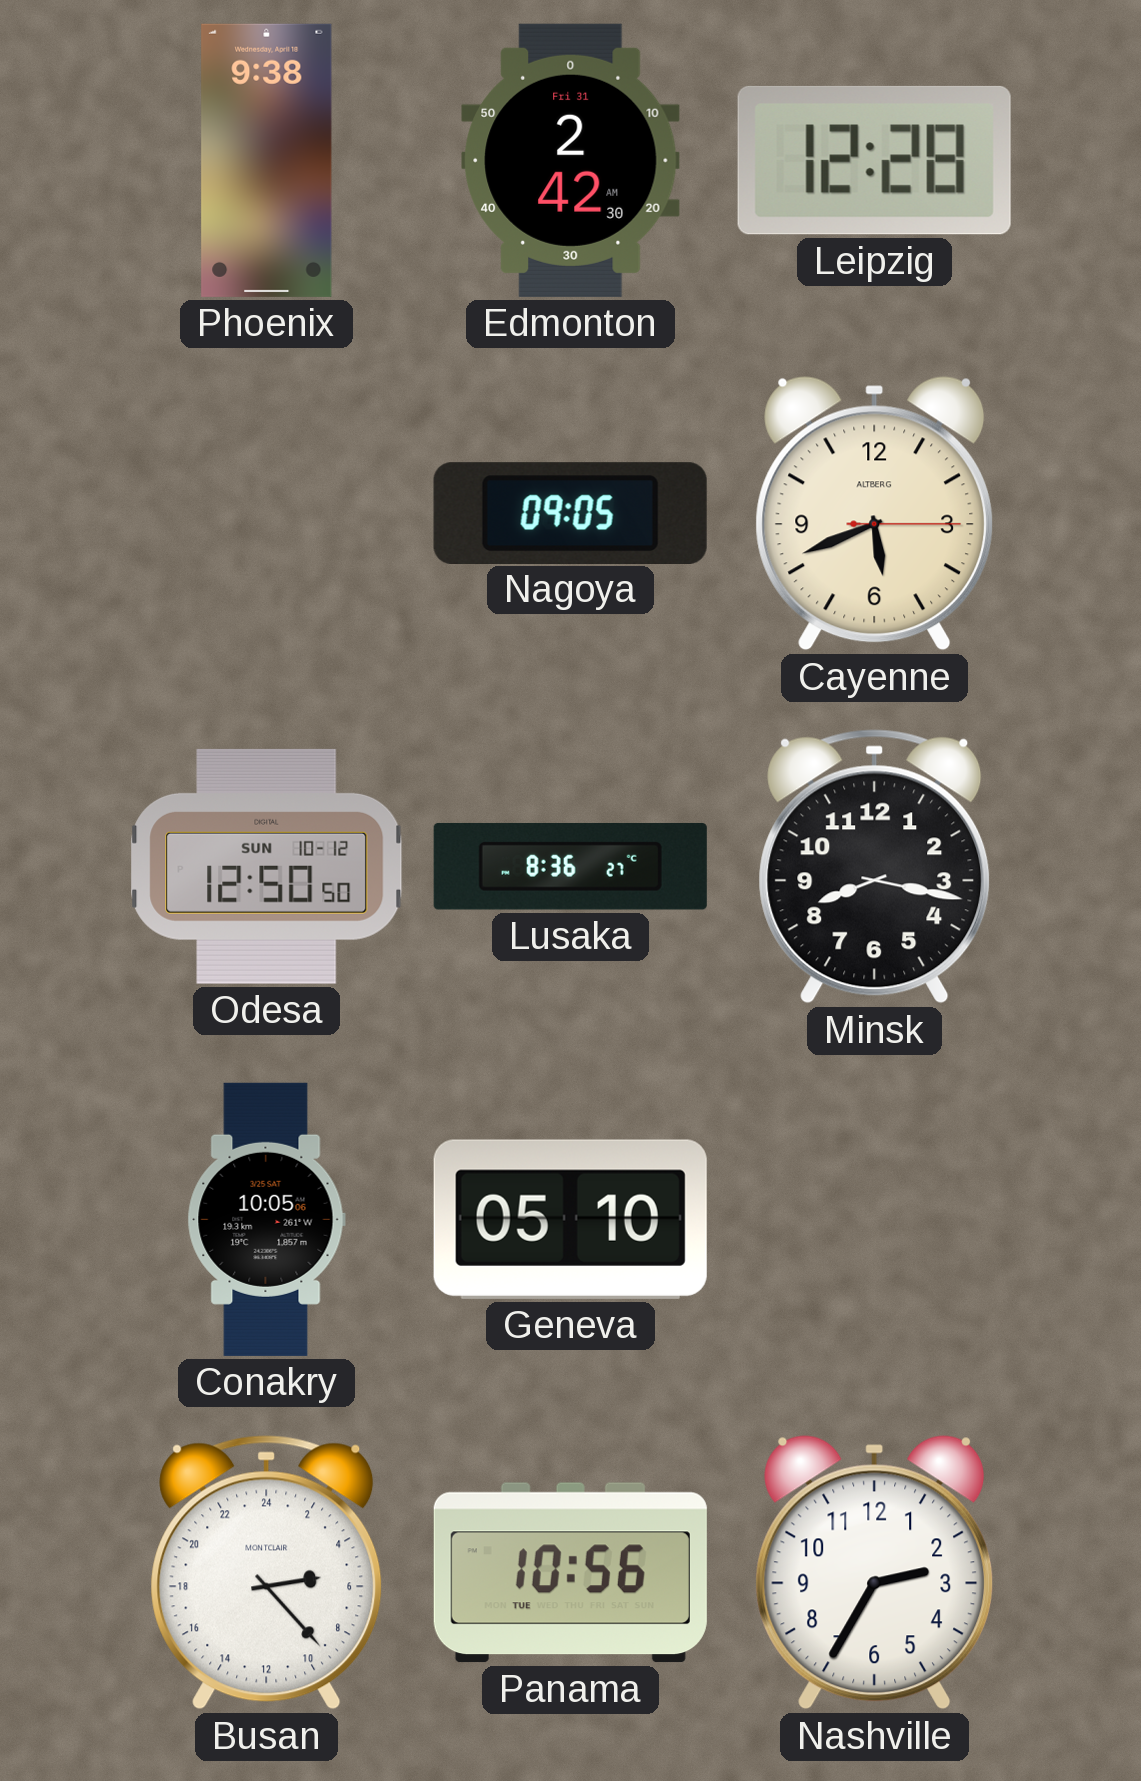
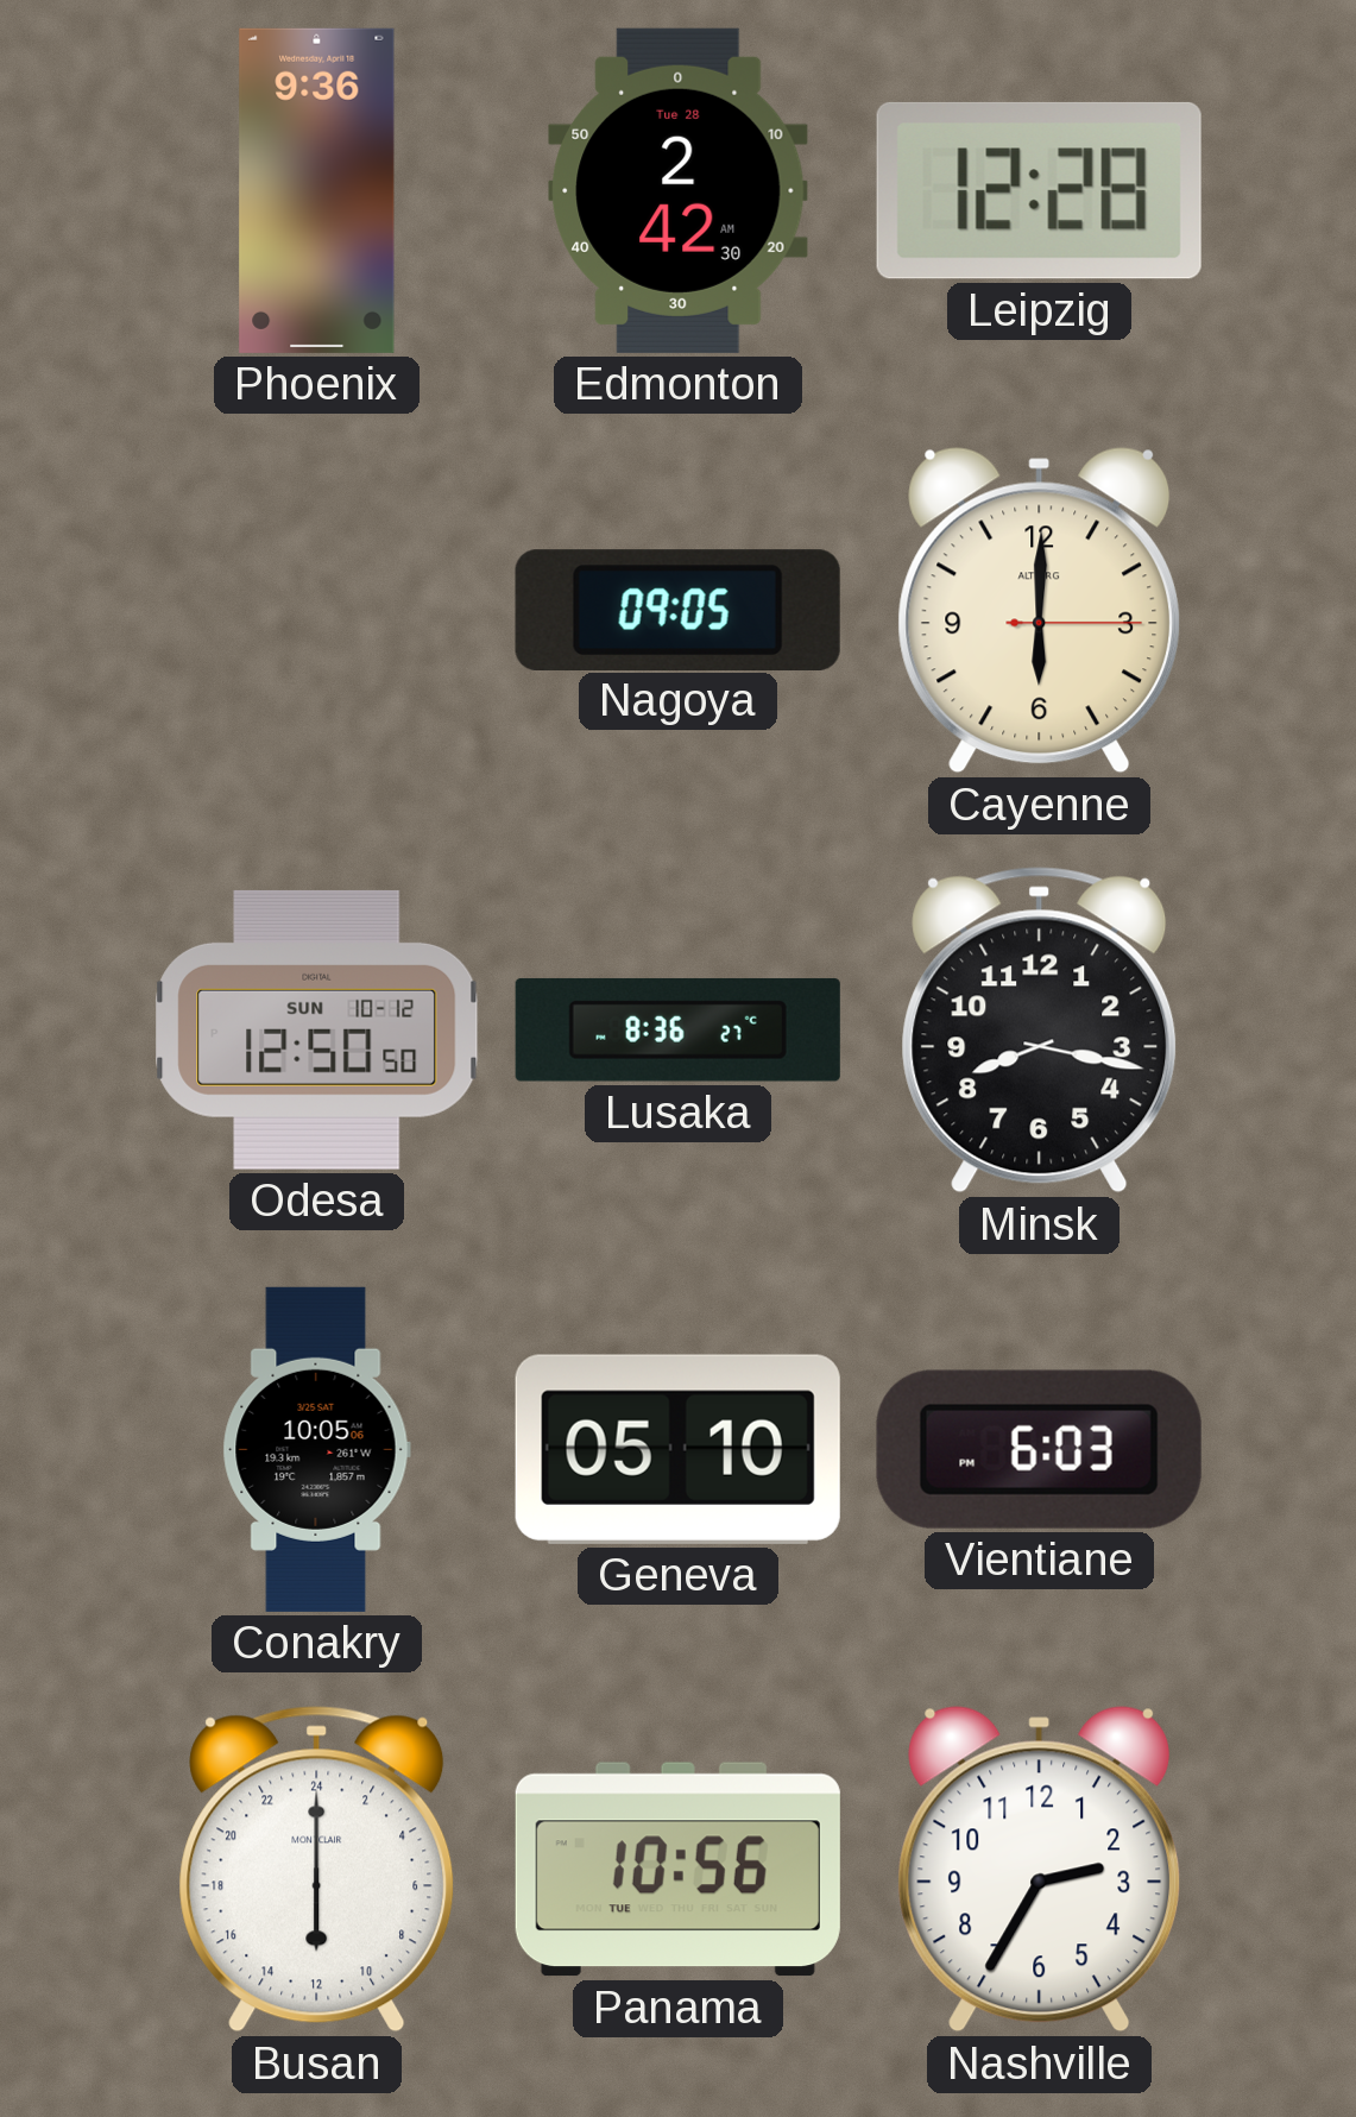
Phoenix: 9:38 -> 9:36
Edmonton date: Fri 31 -> Tue 28
Cayenne: 5:41 -> 6:00
Vientiane: none -> 6:03
Busan: 5:23 -> 12:00
